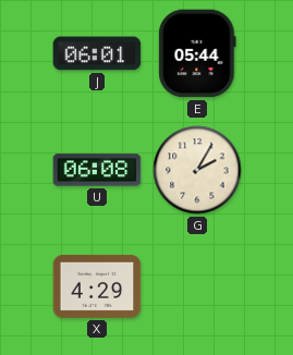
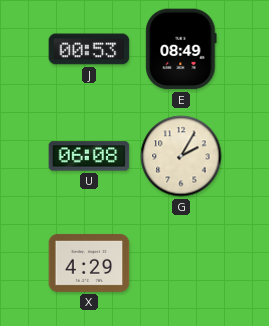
J: 06:01 -> 00:53
E: 05:44 -> 08:49
